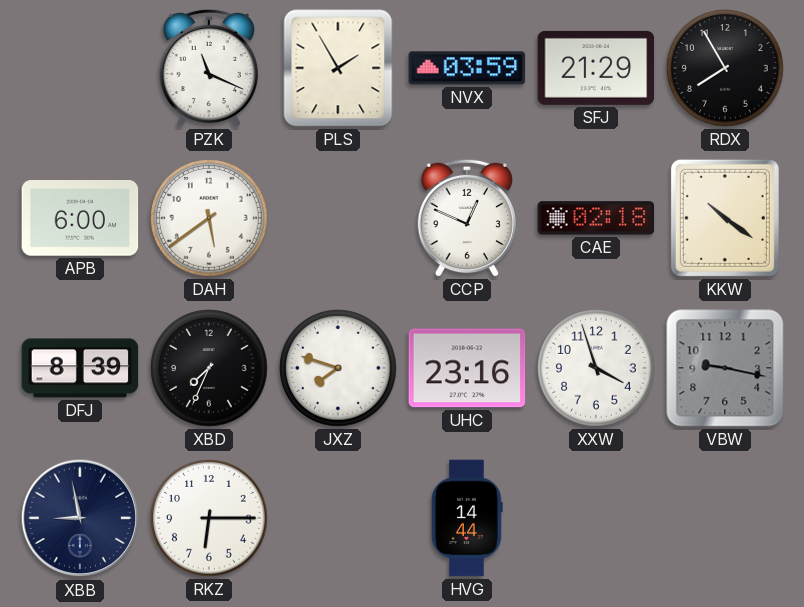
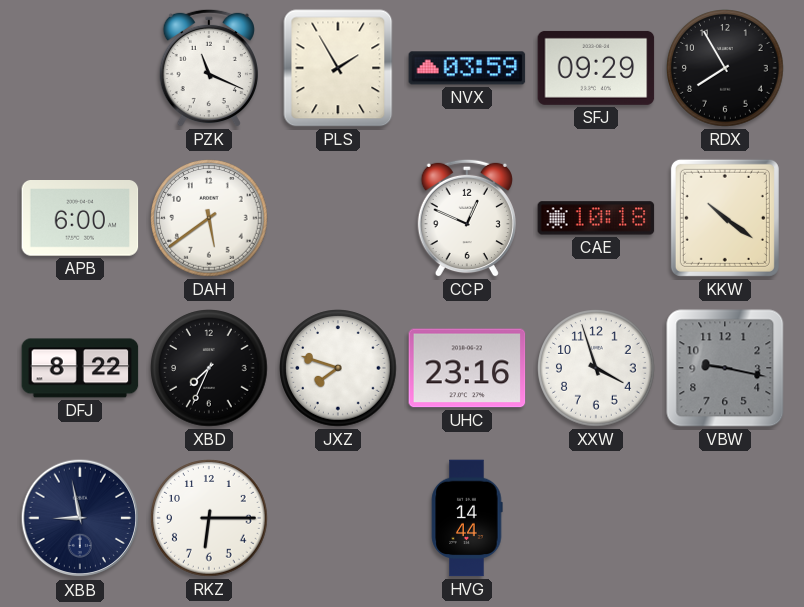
SFJ: 21:29 -> 09:29
CAE: 02:18 -> 10:18
DFJ: 8:39 -> 8:22
